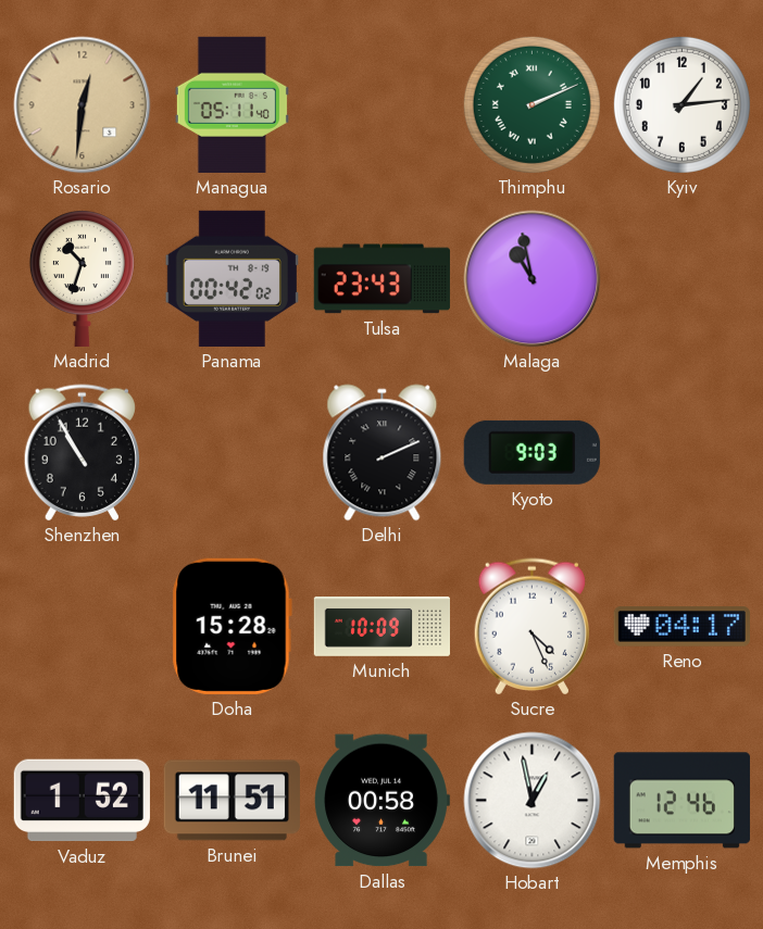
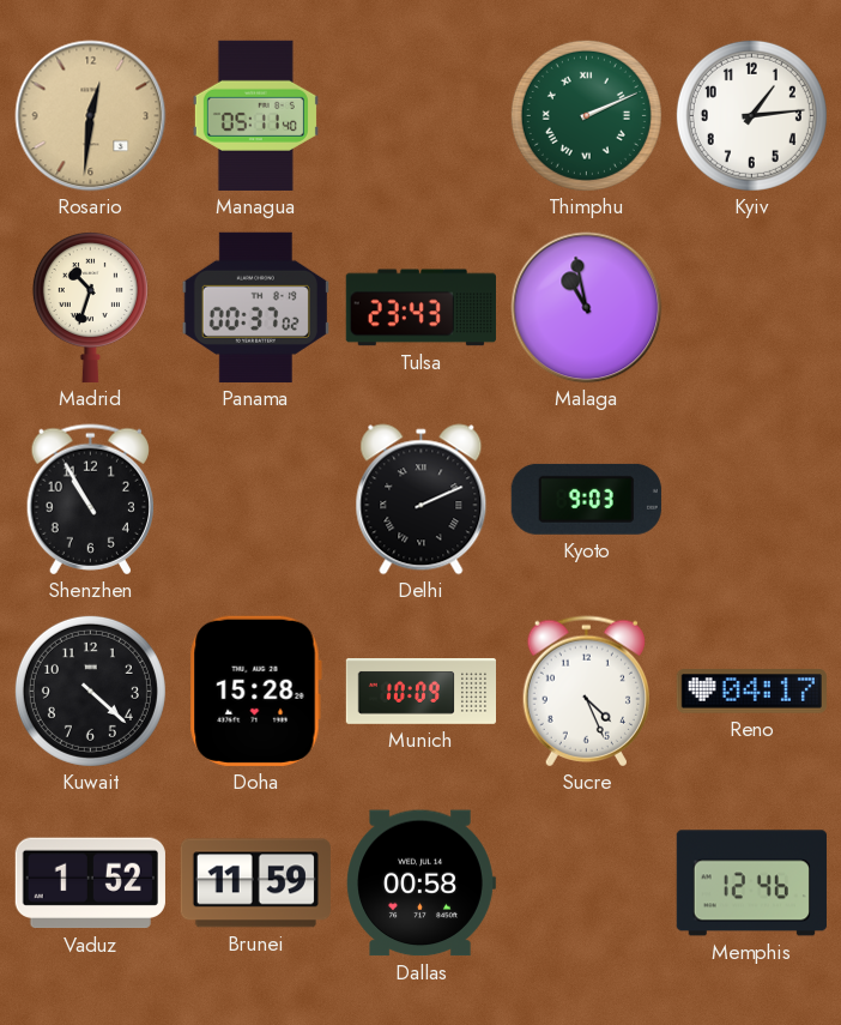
Panama: 00:42 -> 00:37
Kuwait: none -> 4:22
Brunei: 11:51 -> 11:59
Hobart: 12:58 -> none
